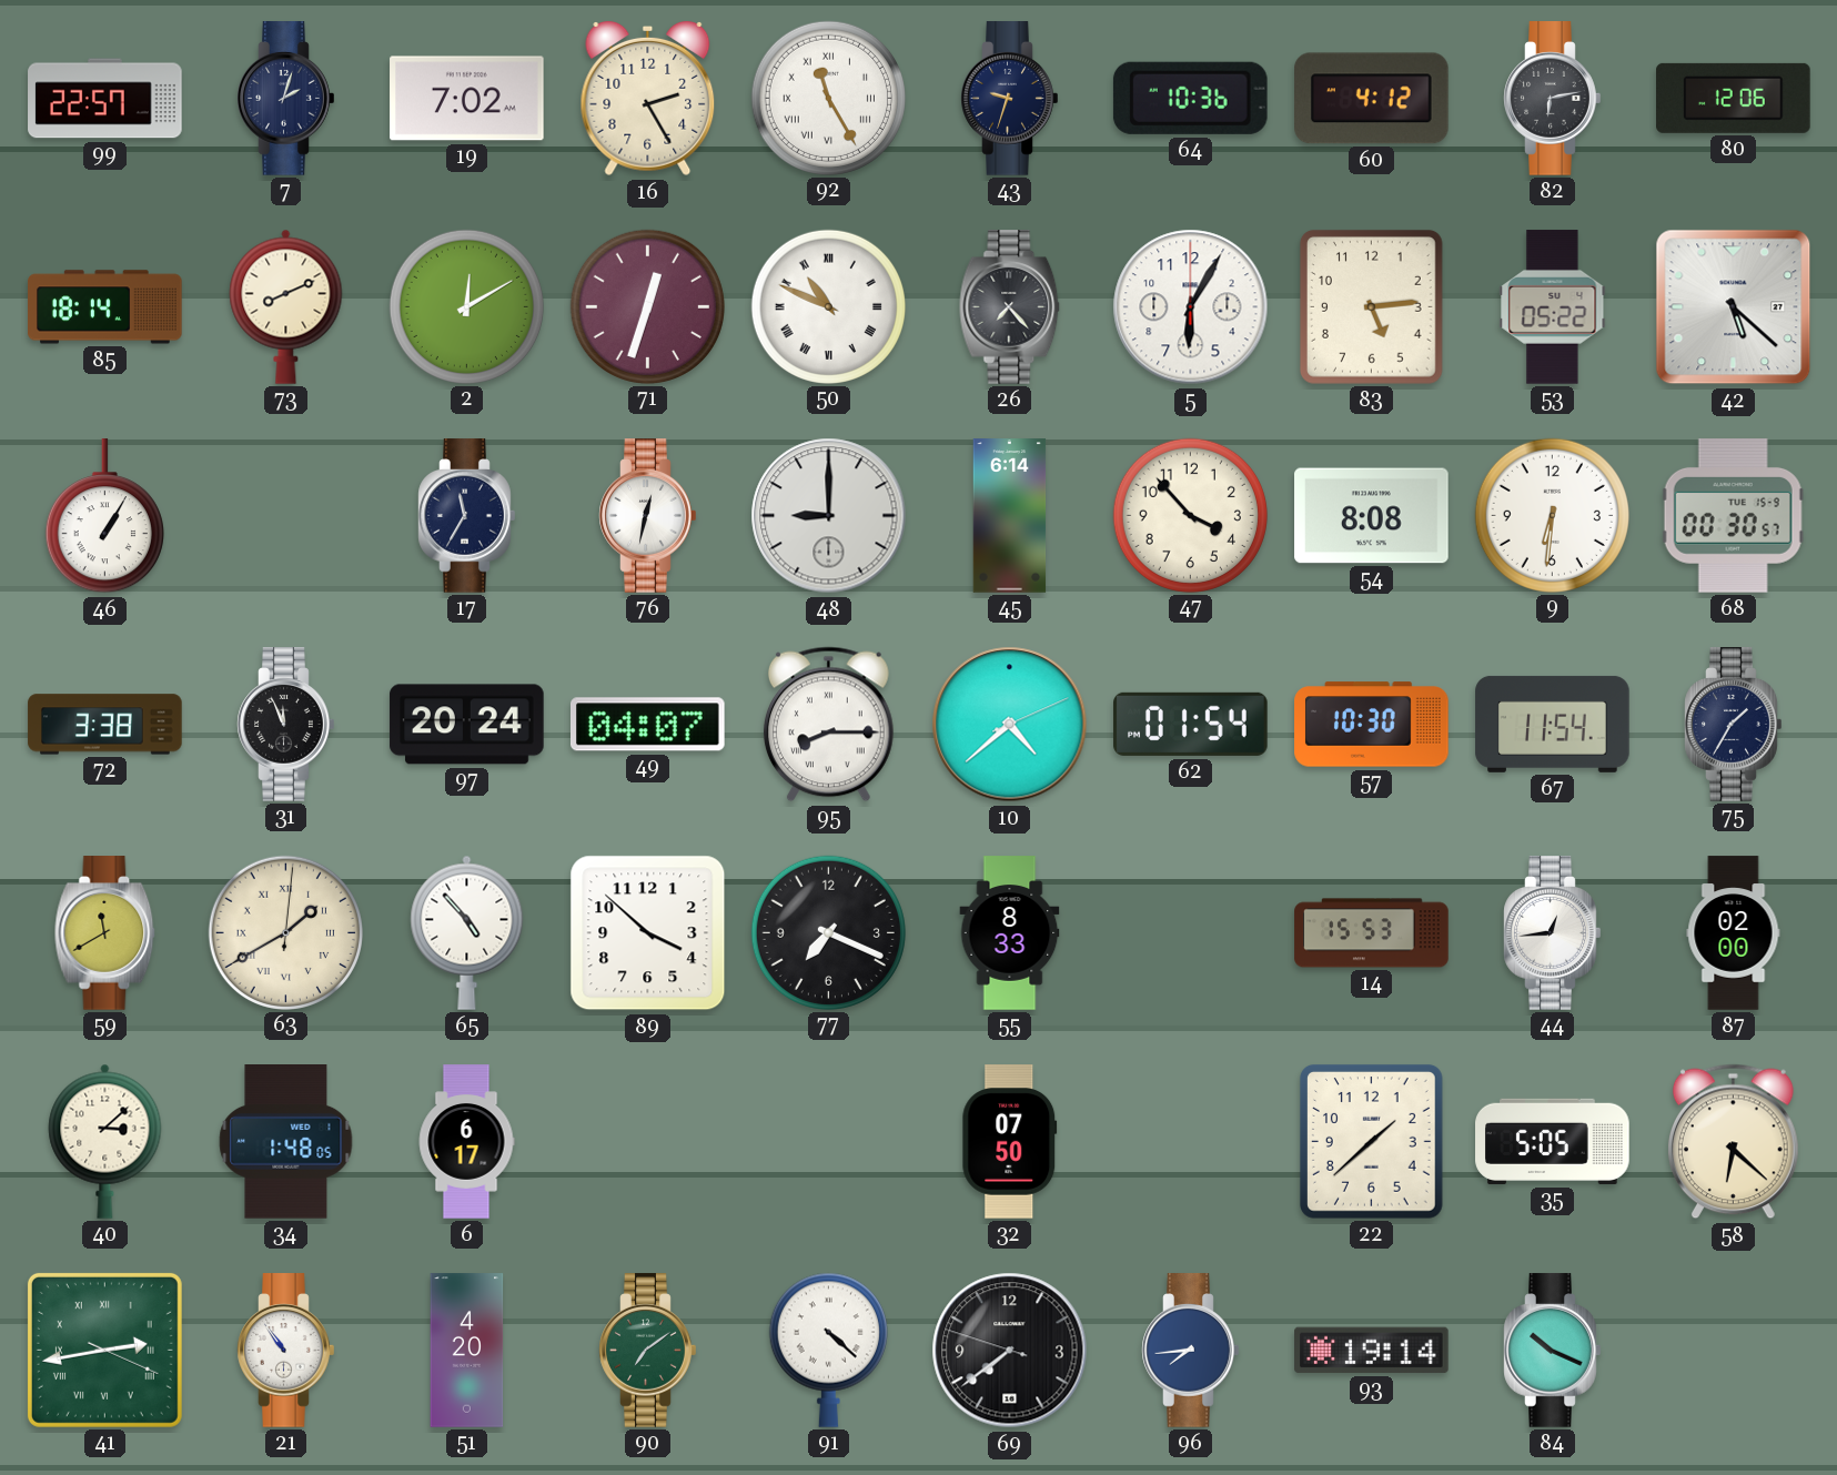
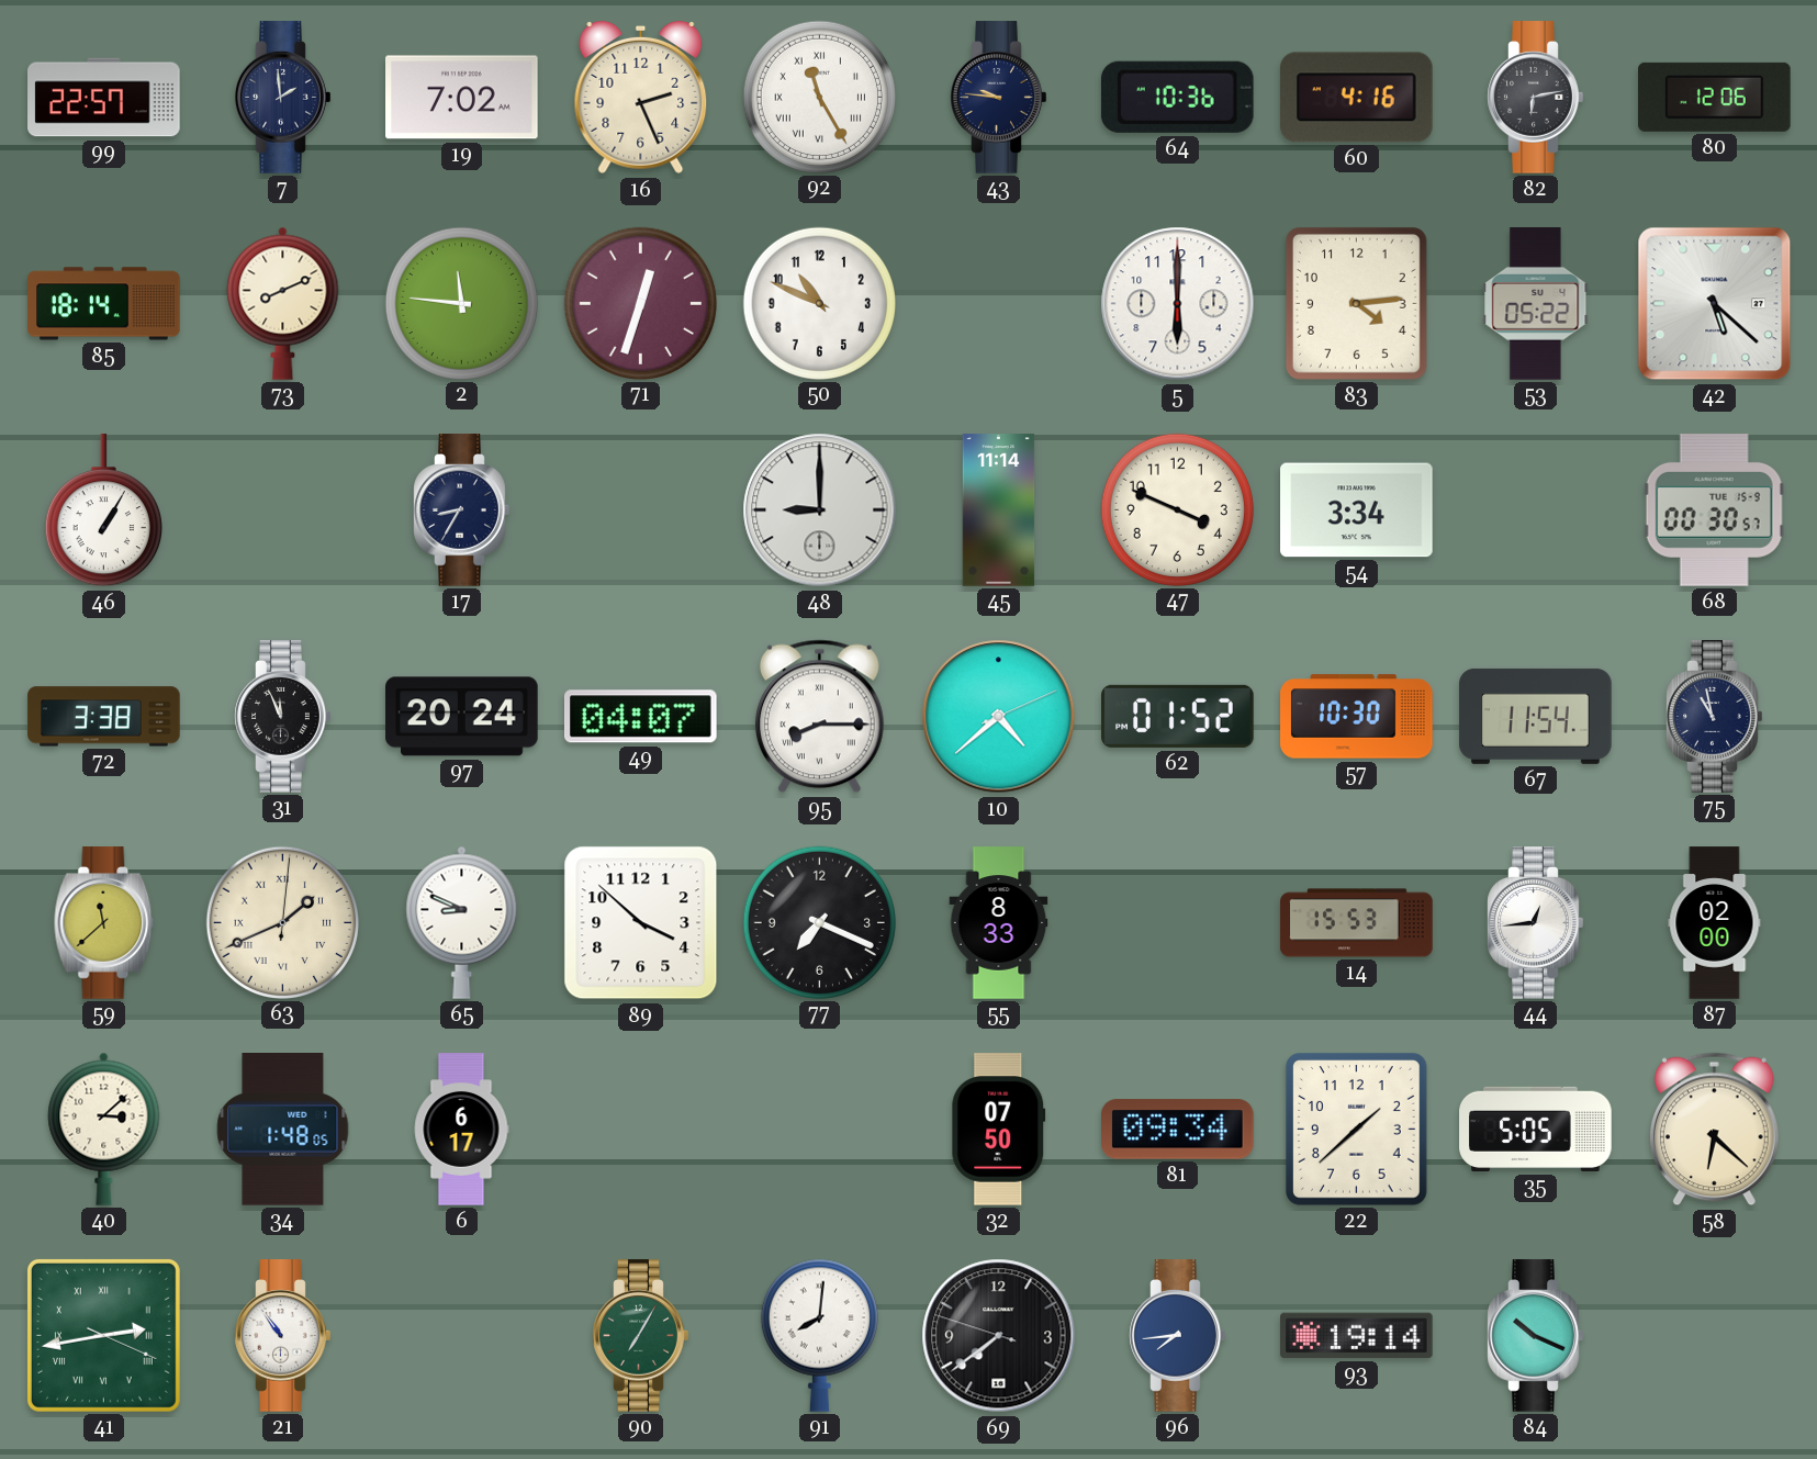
7: 2:03 -> 1:59
16: 2:25 -> 2:26
43: 9:33 -> 9:46
60: 4:12 -> 4:16
2: 12:10 -> 11:46
50 numerals: Roman -> Arabic
26: 7:23 -> none
5: 6:05 -> 6:00
83: 5:14 -> 4:14
17: 11:35 -> 8:35
76: 12:32 -> none
45: 6:14 -> 11:14
47: 3:53 -> 3:49
54: 8:08 -> 3:34
9: 6:31 -> none
62: 01:54 -> 01:52
75: 1:35 -> 10:58
59: 11:40 -> 11:38
63: 1:40 -> 1:41
65: 4:53 -> 8:49
81: none -> 09:34
51: 4:20 -> none
90: 7:09 -> 7:05
91: 4:22 -> 8:01
